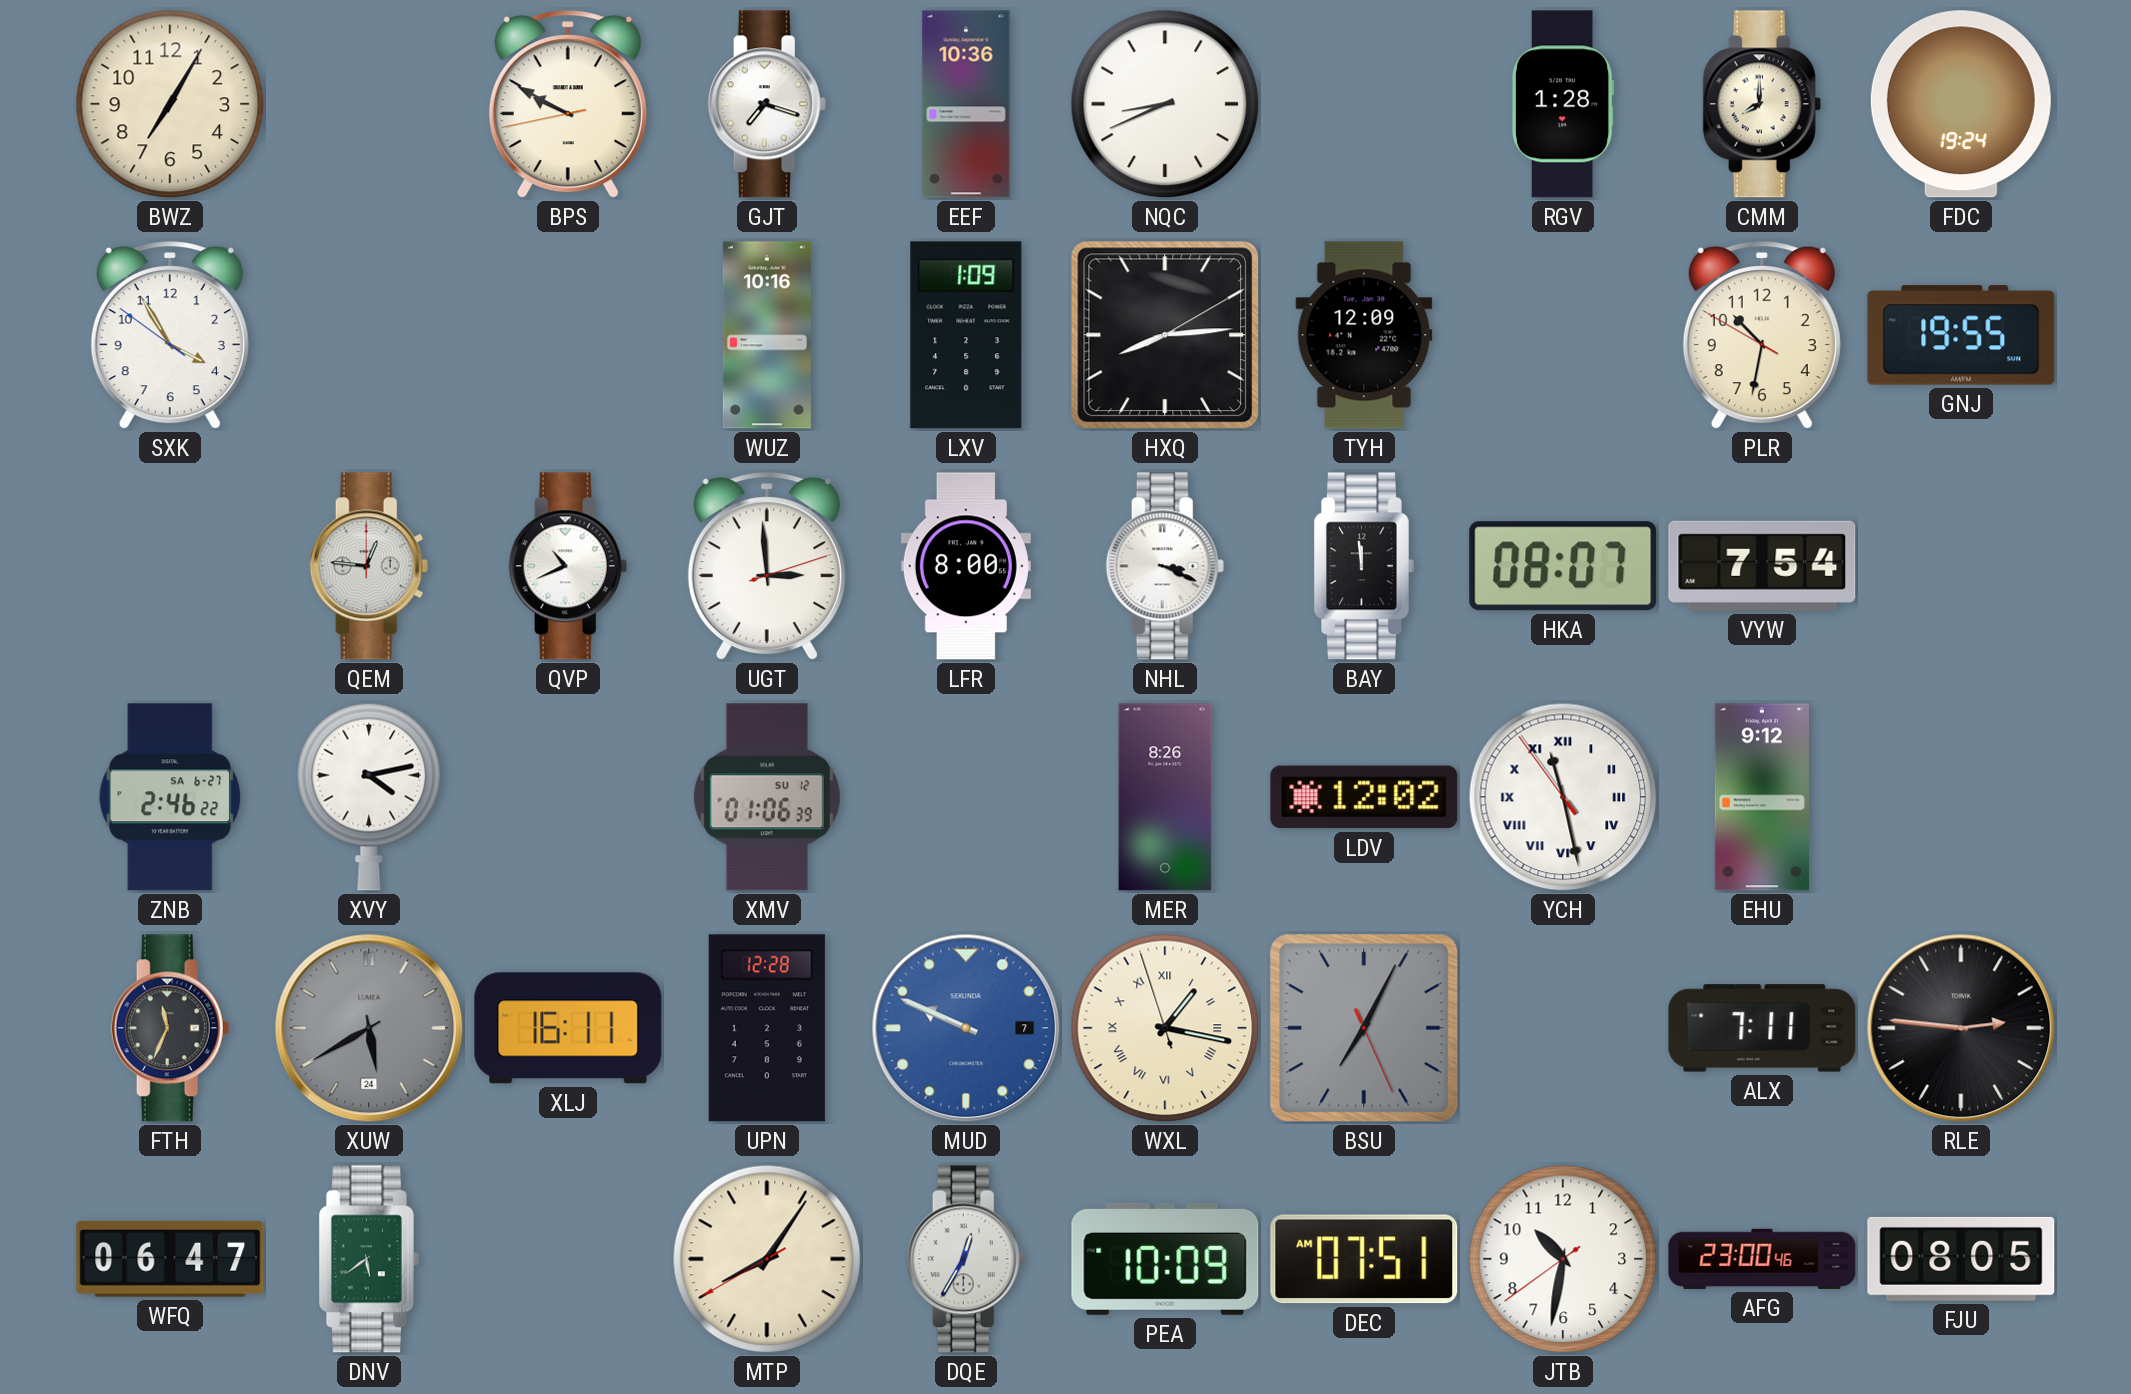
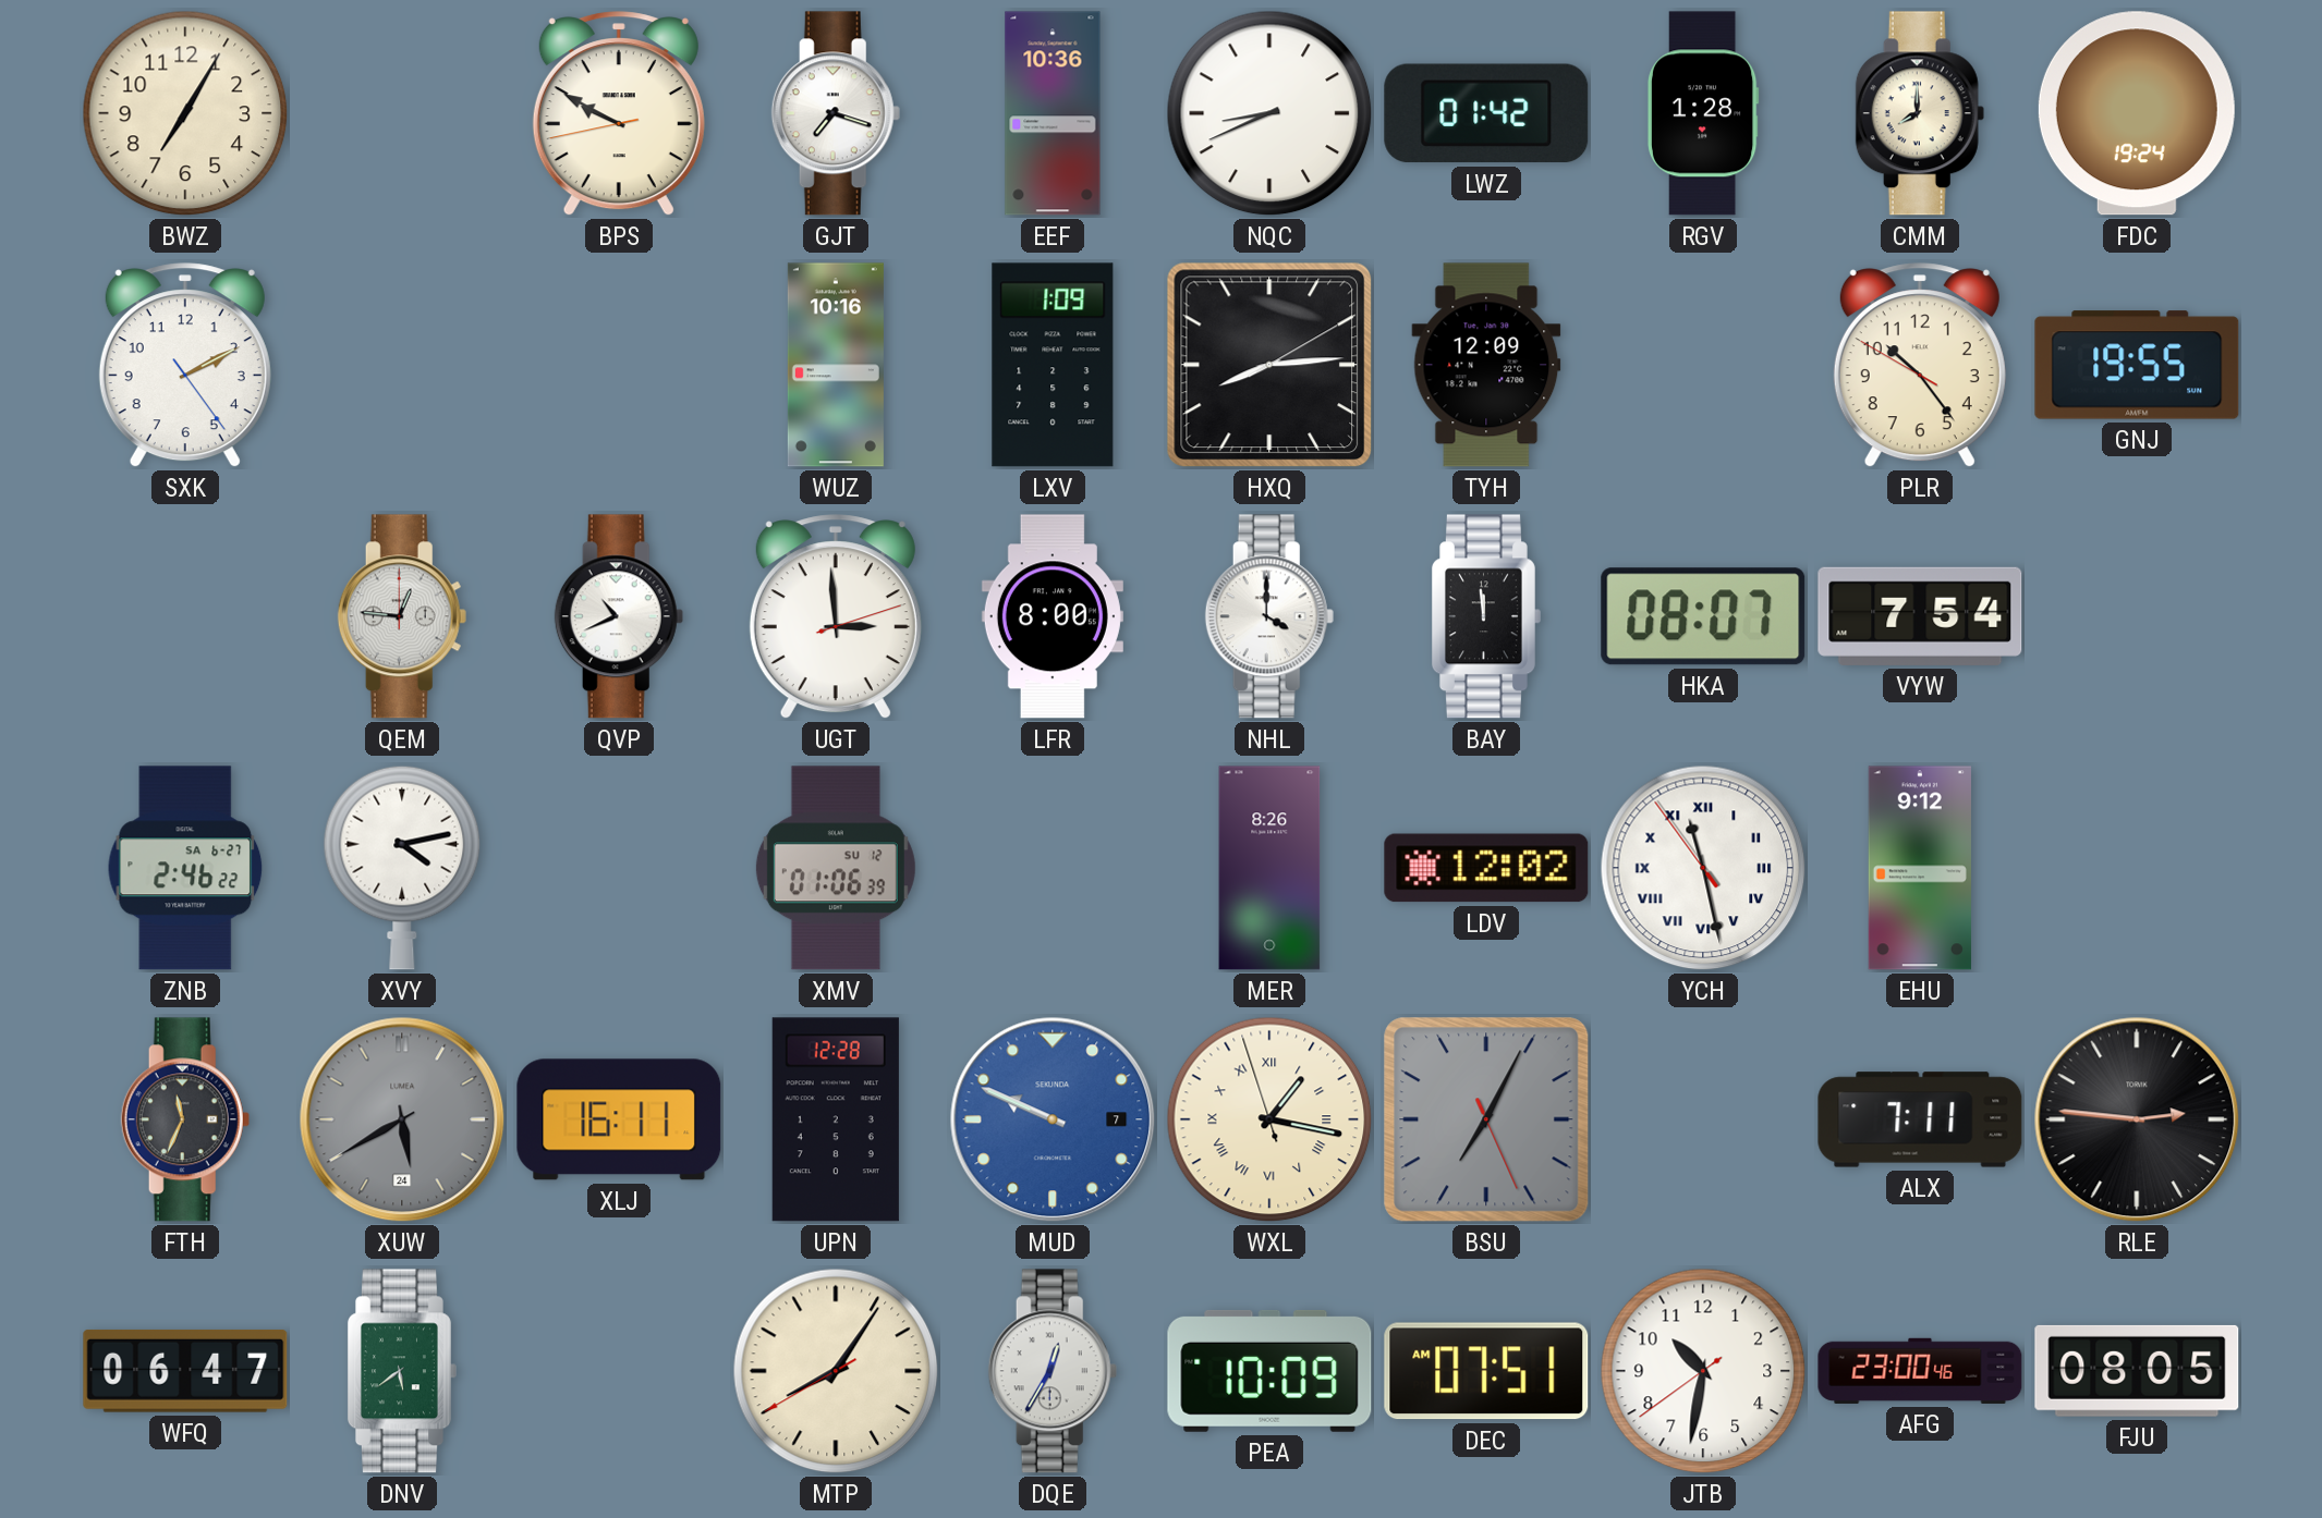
LWZ: none -> 01:42
SXK: 3:54 -> 2:10
PLR: 10:31 -> 10:23
NHL: 3:19 -> 4:00
